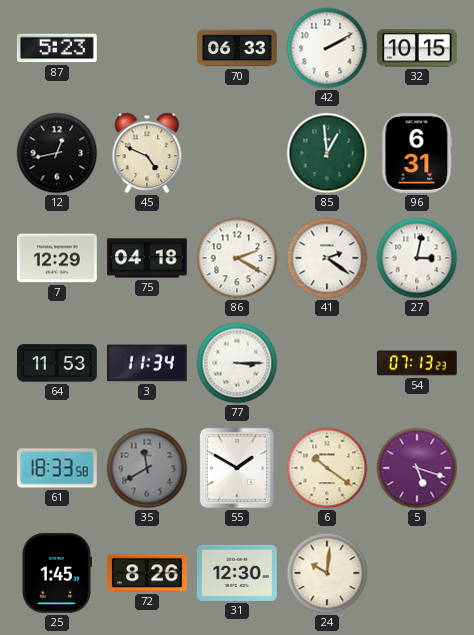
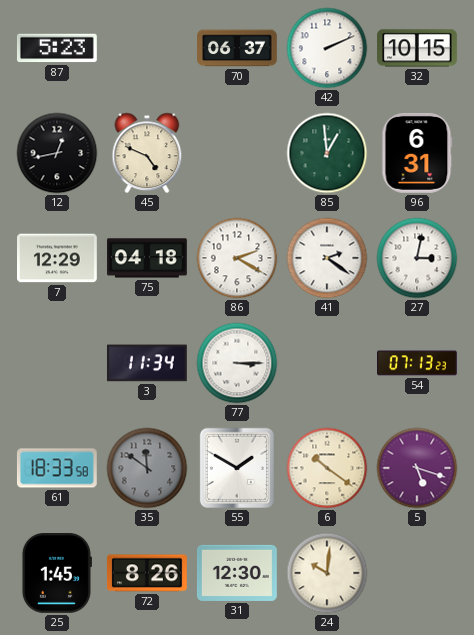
70: 06:33 -> 06:37
42: 2:10 -> 2:11
64: 11:53 -> none
35: 11:40 -> 11:51
